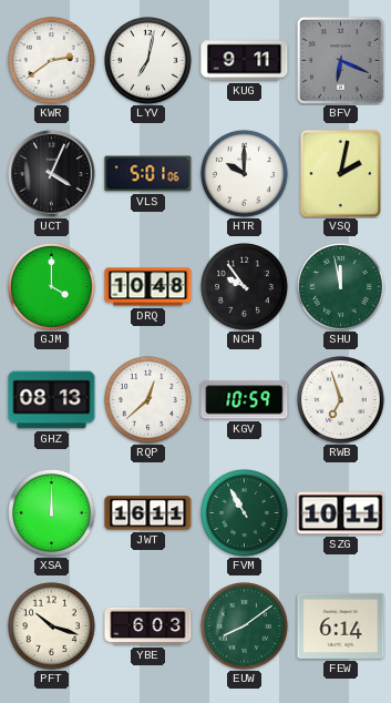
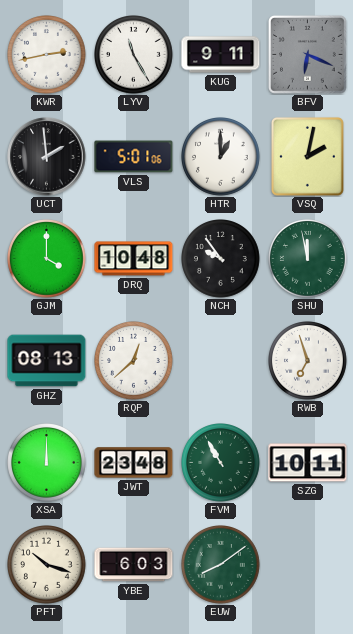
KWR: 2:39 -> 2:43
LYV: 7:02 -> 11:25
UCT: 4:04 -> 1:59
HTR: 10:00 -> 1:00
KGV: 10:59 -> none
JWT: 16:11 -> 23:48
FEW: 6:14 -> none
